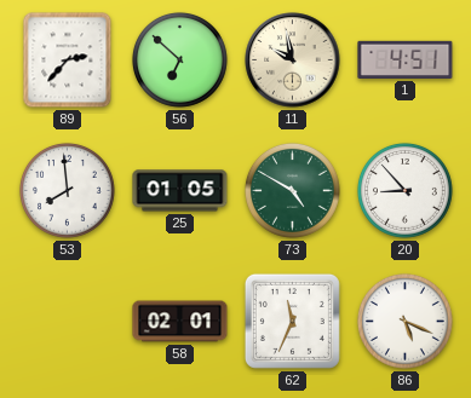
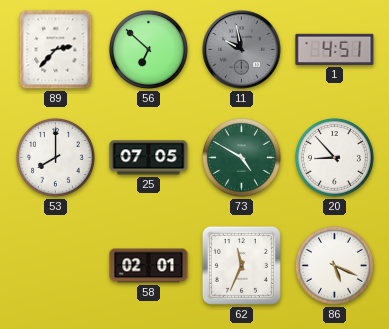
11 dial: cream -> grey
53: 7:59 -> 8:00
25: 01:05 -> 07:05
